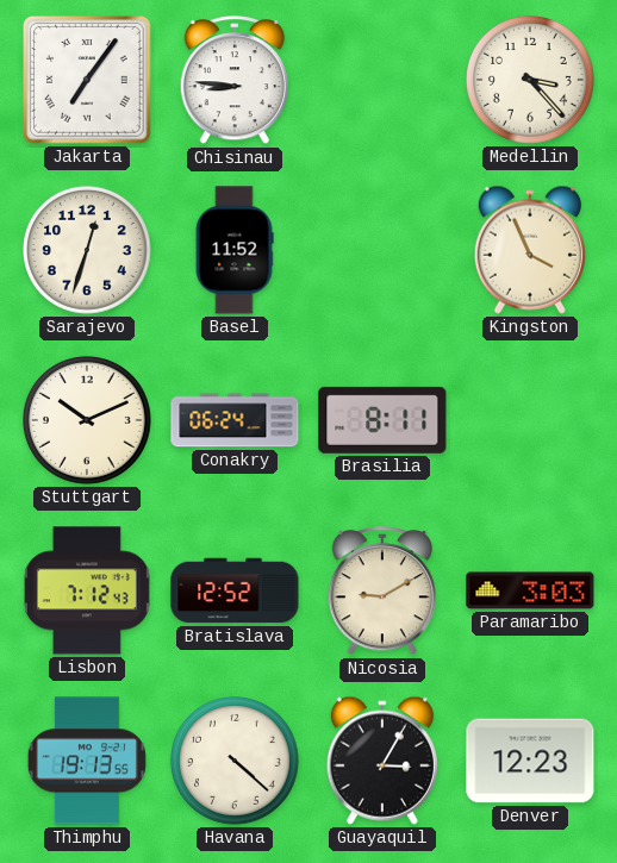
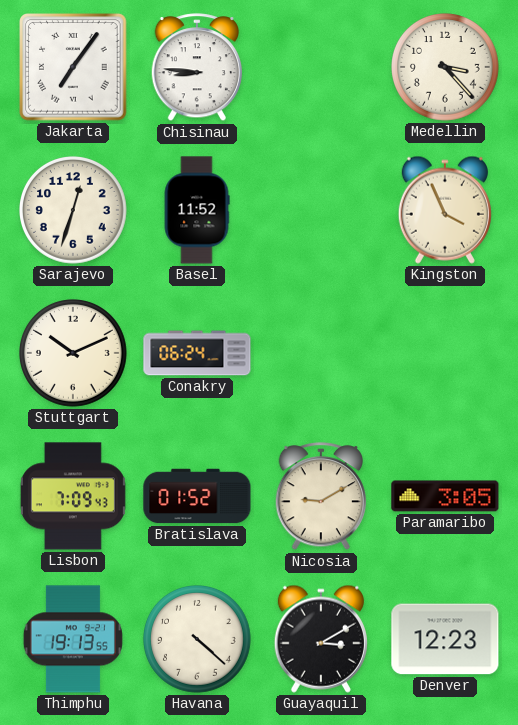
Brasilia: 8:11 -> none
Lisbon: 7:12 -> 7:09
Bratislava: 12:52 -> 01:52
Paramaribo: 3:03 -> 3:05
Guayaquil: 3:05 -> 3:10
